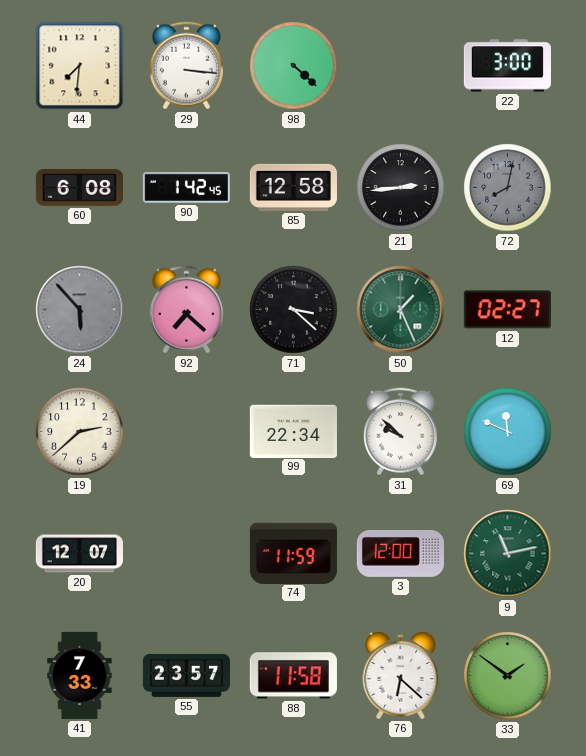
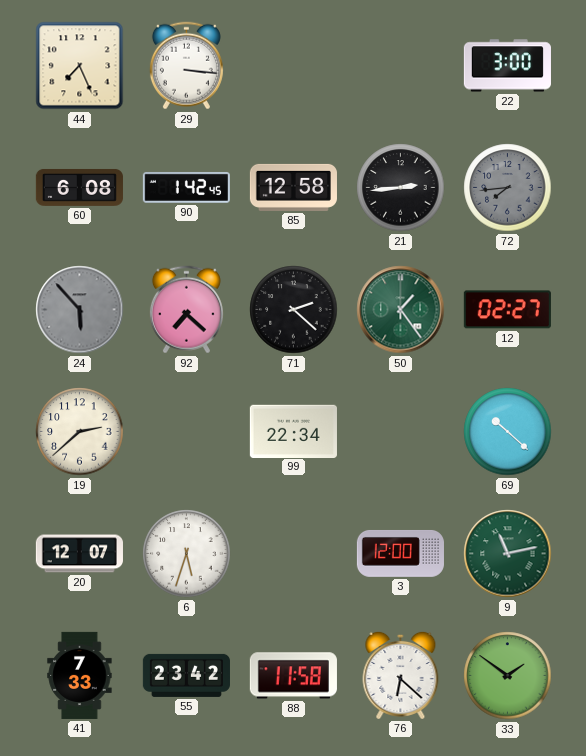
44: 7:31 -> 7:26
98: 4:22 -> none
72: 8:02 -> 7:44
71: 3:22 -> 2:22
50: 1:26 -> 1:24
31: 9:52 -> none
69: 11:49 -> 10:22
6: none -> 5:33
74: 11:59 -> none
55: 23:57 -> 23:42
